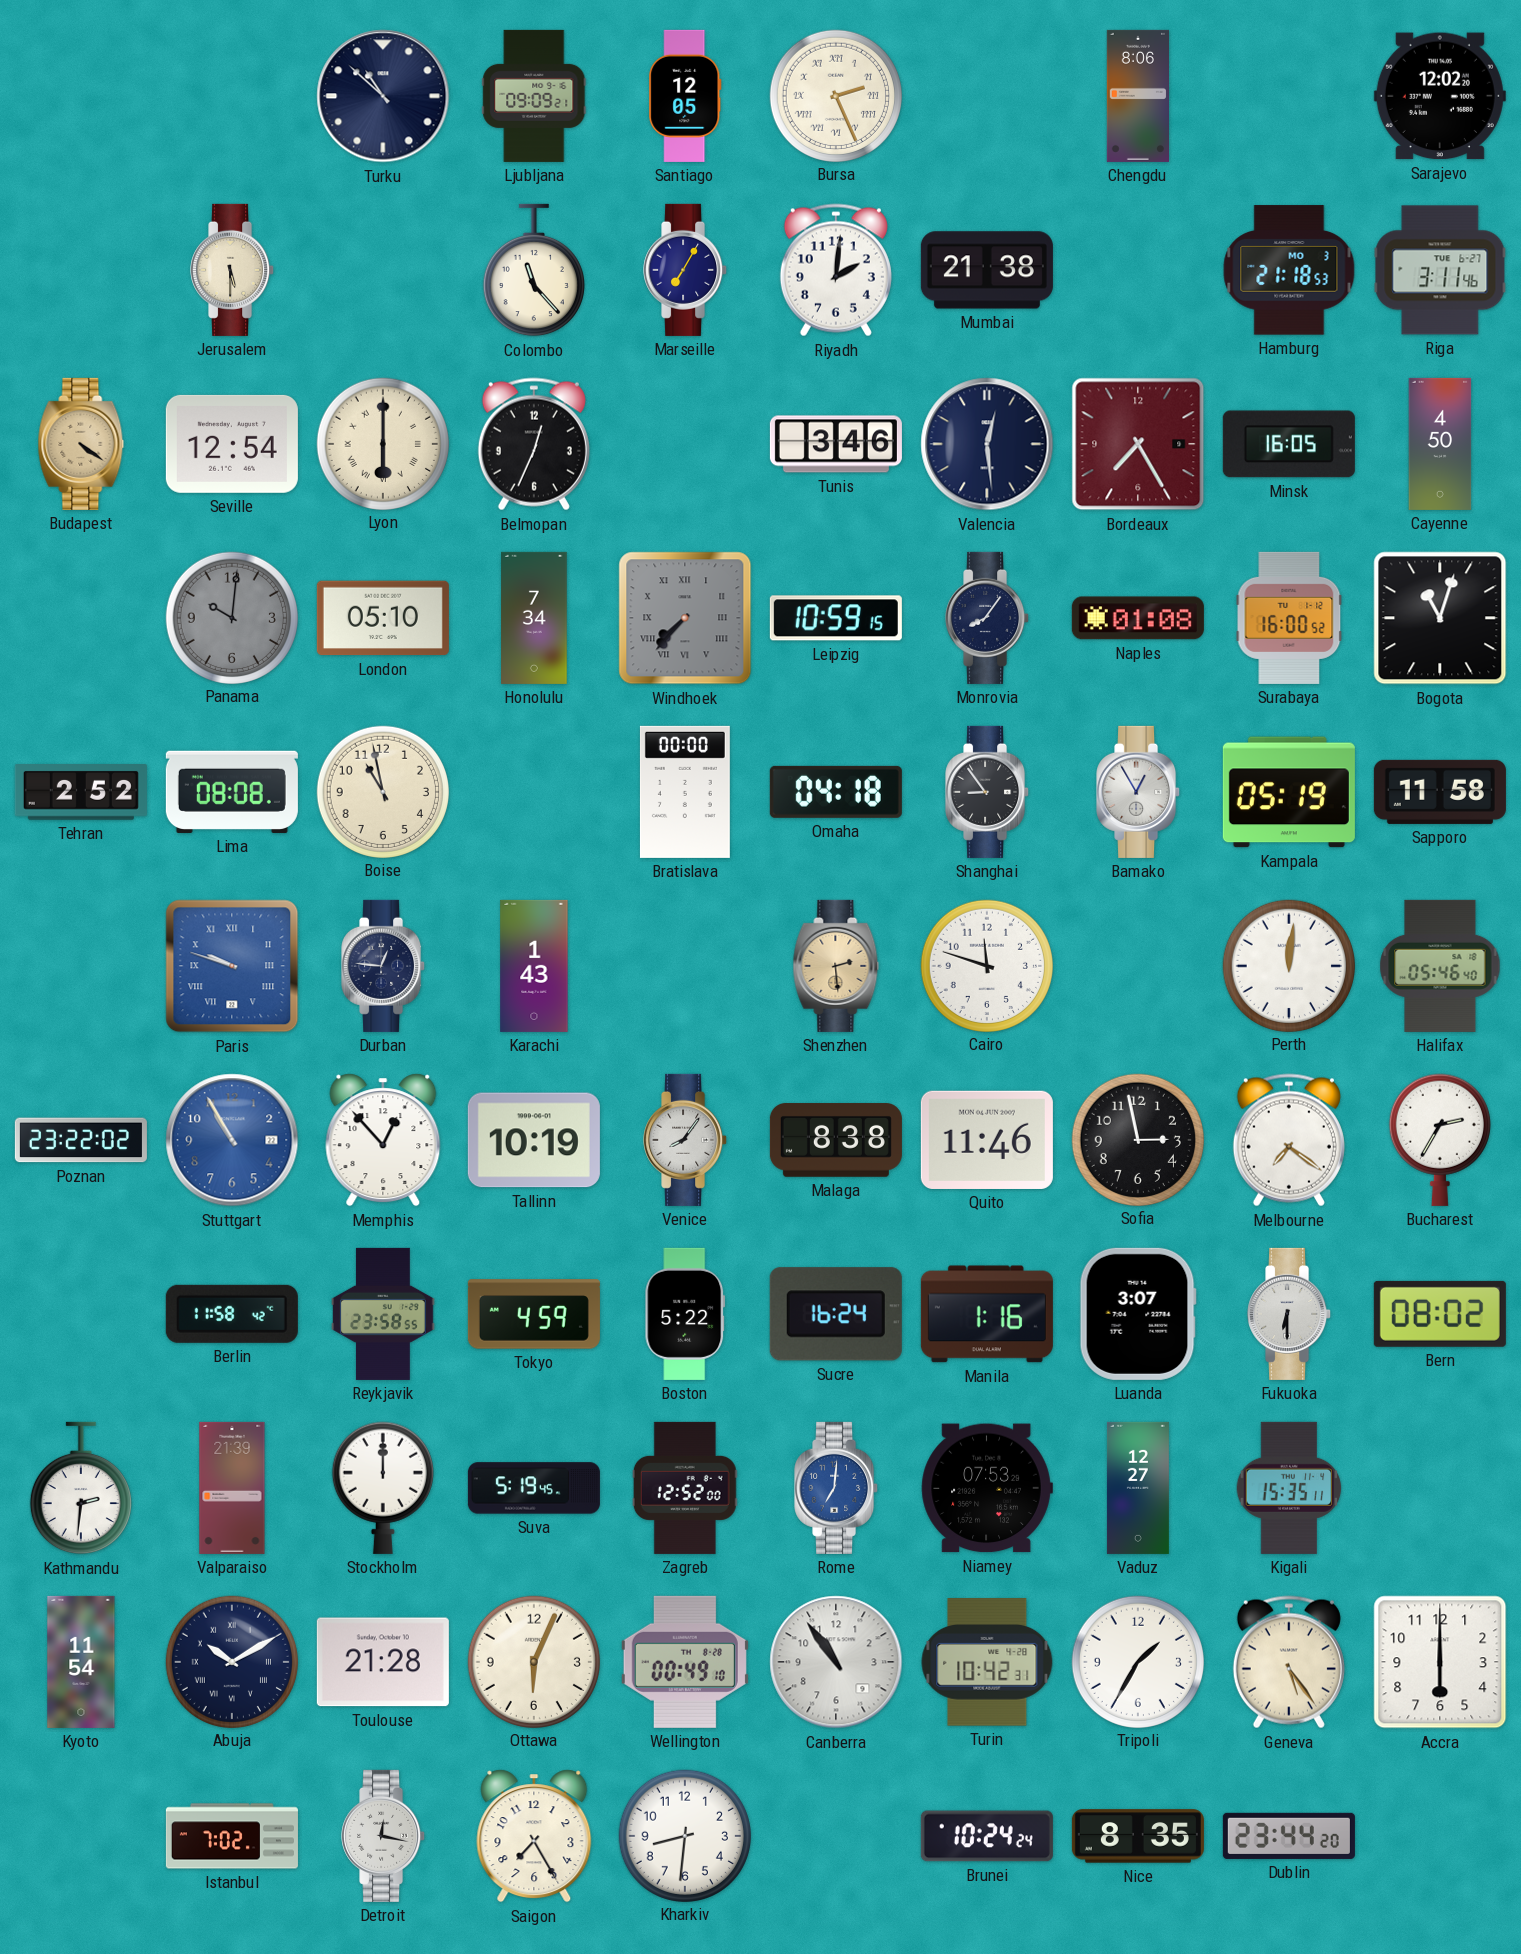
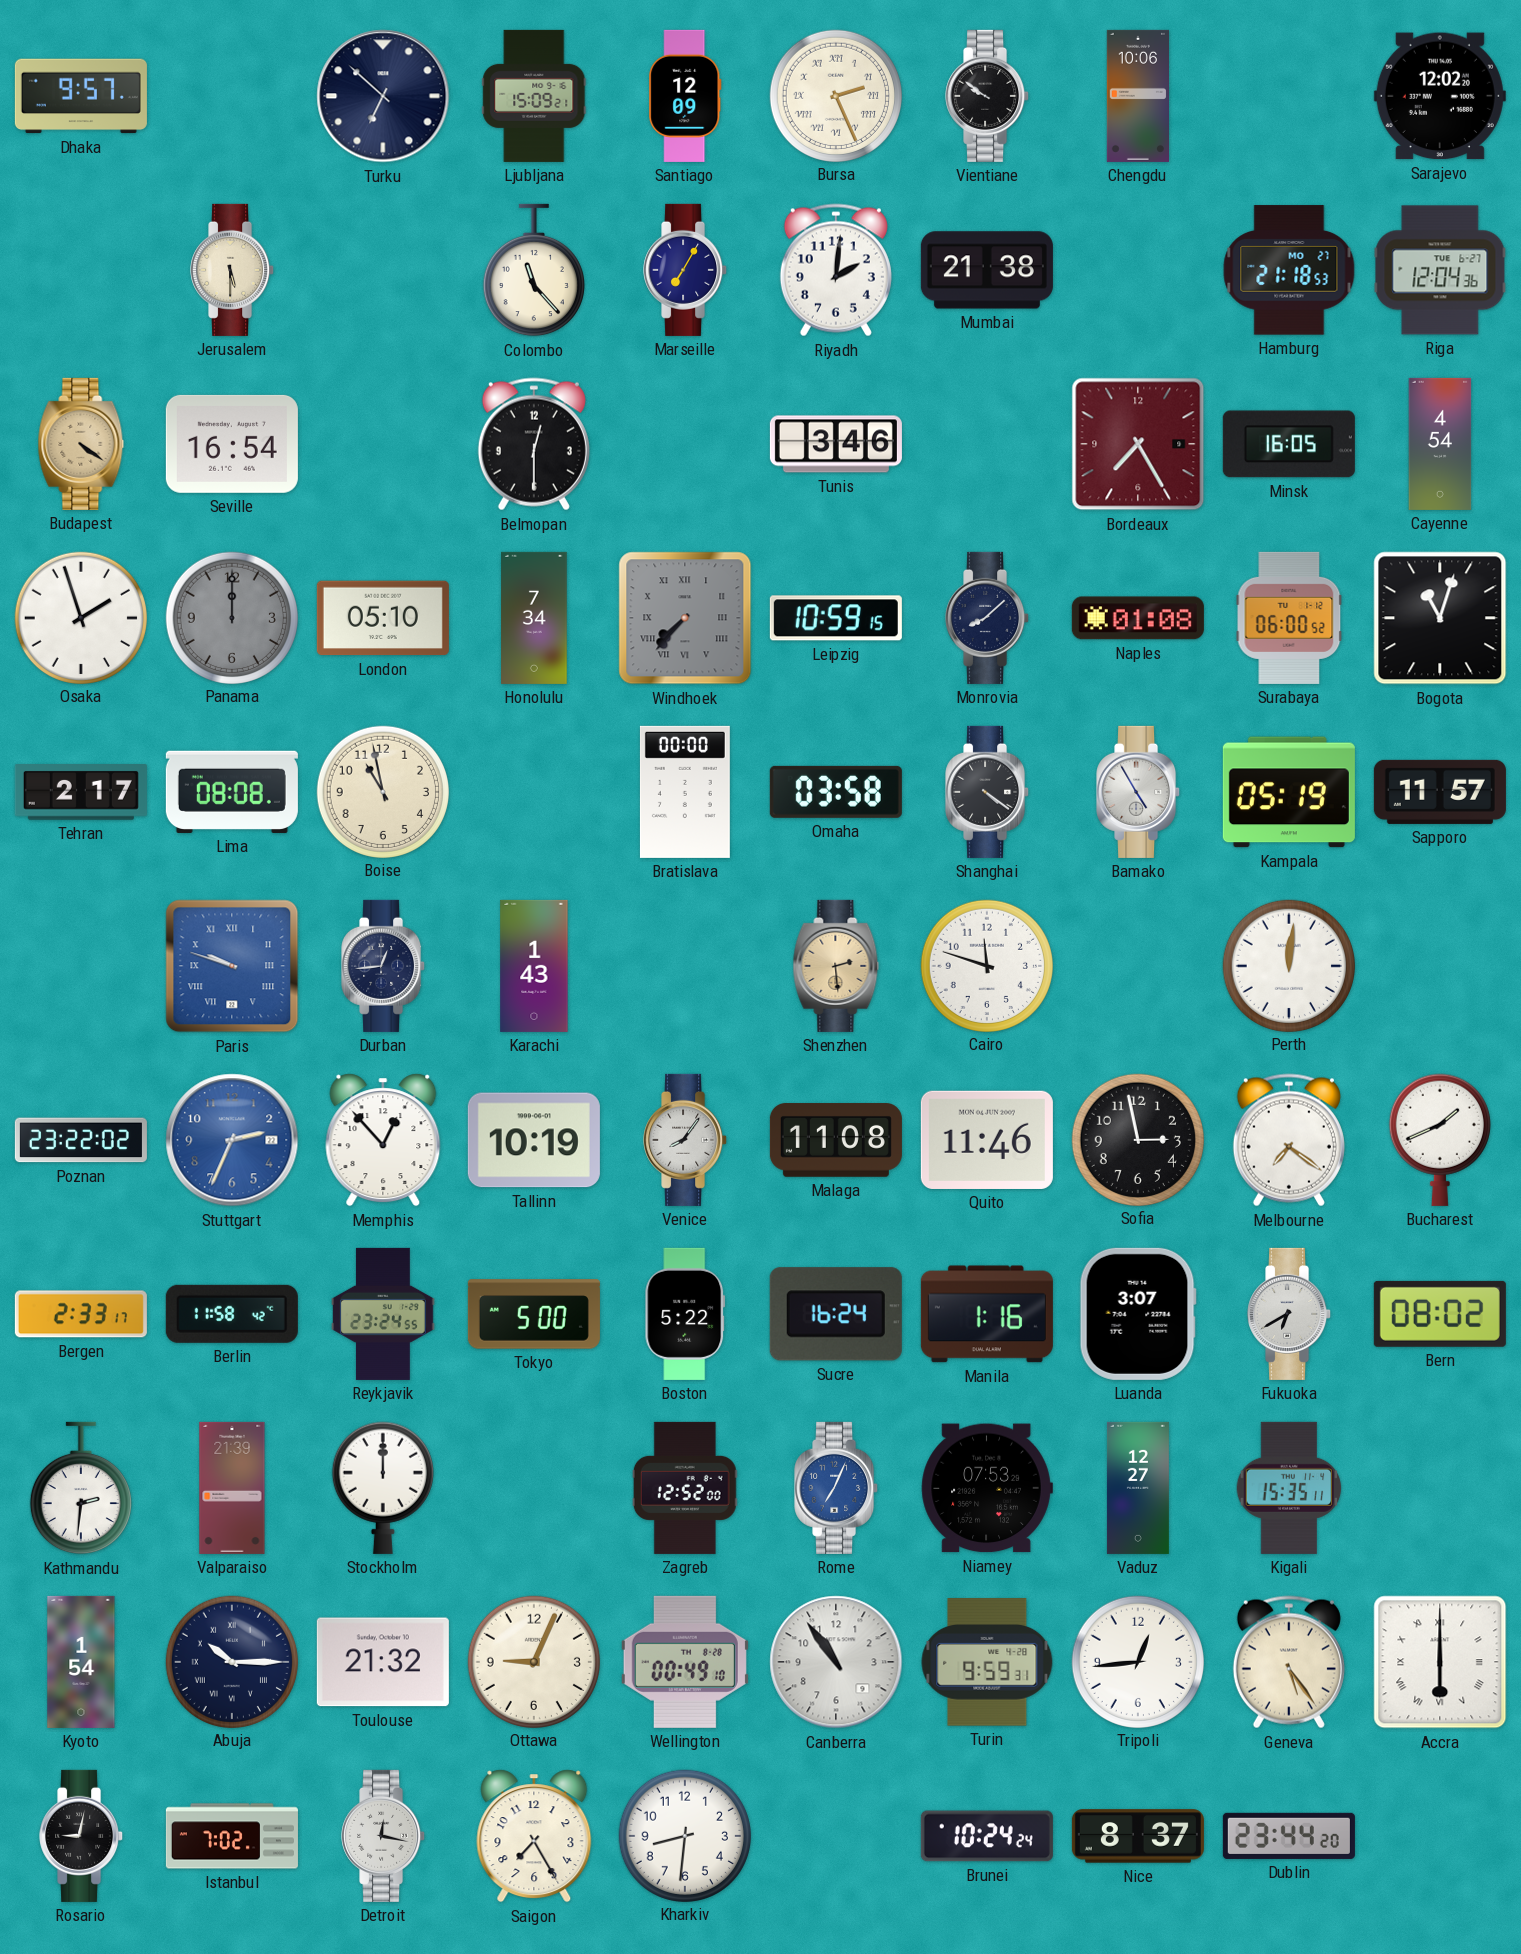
Dhaka: none -> 9:57
Turku: 10:52 -> 6:52
Ljubljana: 09:09 -> 15:09
Santiago: 12:05 -> 12:09
Vientiane: none -> 9:51
Chengdu: 8:06 -> 10:06
Hamburg date: MO 3 -> MO 27
Riga: 3:11 -> 12:04
Seville: 12:54 -> 16:54
Lyon: 6:00 -> none
Belmopan: 12:34 -> 12:30
Valencia: 12:29 -> none
Cayenne: 4:50 -> 4:54
Osaka: none -> 1:57
Panama: 10:01 -> 12:00
Monrovia: 8:06 -> 8:08
Surabaya: 16:00 -> 06:00
Tehran: 2:52 -> 2:17
Omaha: 04:18 -> 03:58
Shanghai: 8:54 -> 4:21
Bamako: 12:55 -> 4:55
Sapporo: 11:58 -> 11:57
Durban: 12:46 -> 12:44
Halifax: 05:46 -> none
Stuttgart: 10:55 -> 2:34
Malaga: 8:38 -> 11:08
Bucharest: 2:35 -> 1:41
Bergen: none -> 2:33
Reykjavik: 23:58 -> 23:24
Tokyo: 4:59 -> 5:00
Fukuoka: 6:30 -> 6:40
Suva: 5:19 -> none
Rome: 7:01 -> 7:04
Kyoto: 11:54 -> 1:54
Abuja: 10:10 -> 10:15
Toulouse: 21:28 -> 21:32
Ottawa: 6:04 -> 9:04
Turin: 10:42 -> 9:59
Tripoli: 1:35 -> 12:44
Accra numerals: Arabic -> Roman
Rosario: none -> 9:02
Nice: 8:35 -> 8:37
